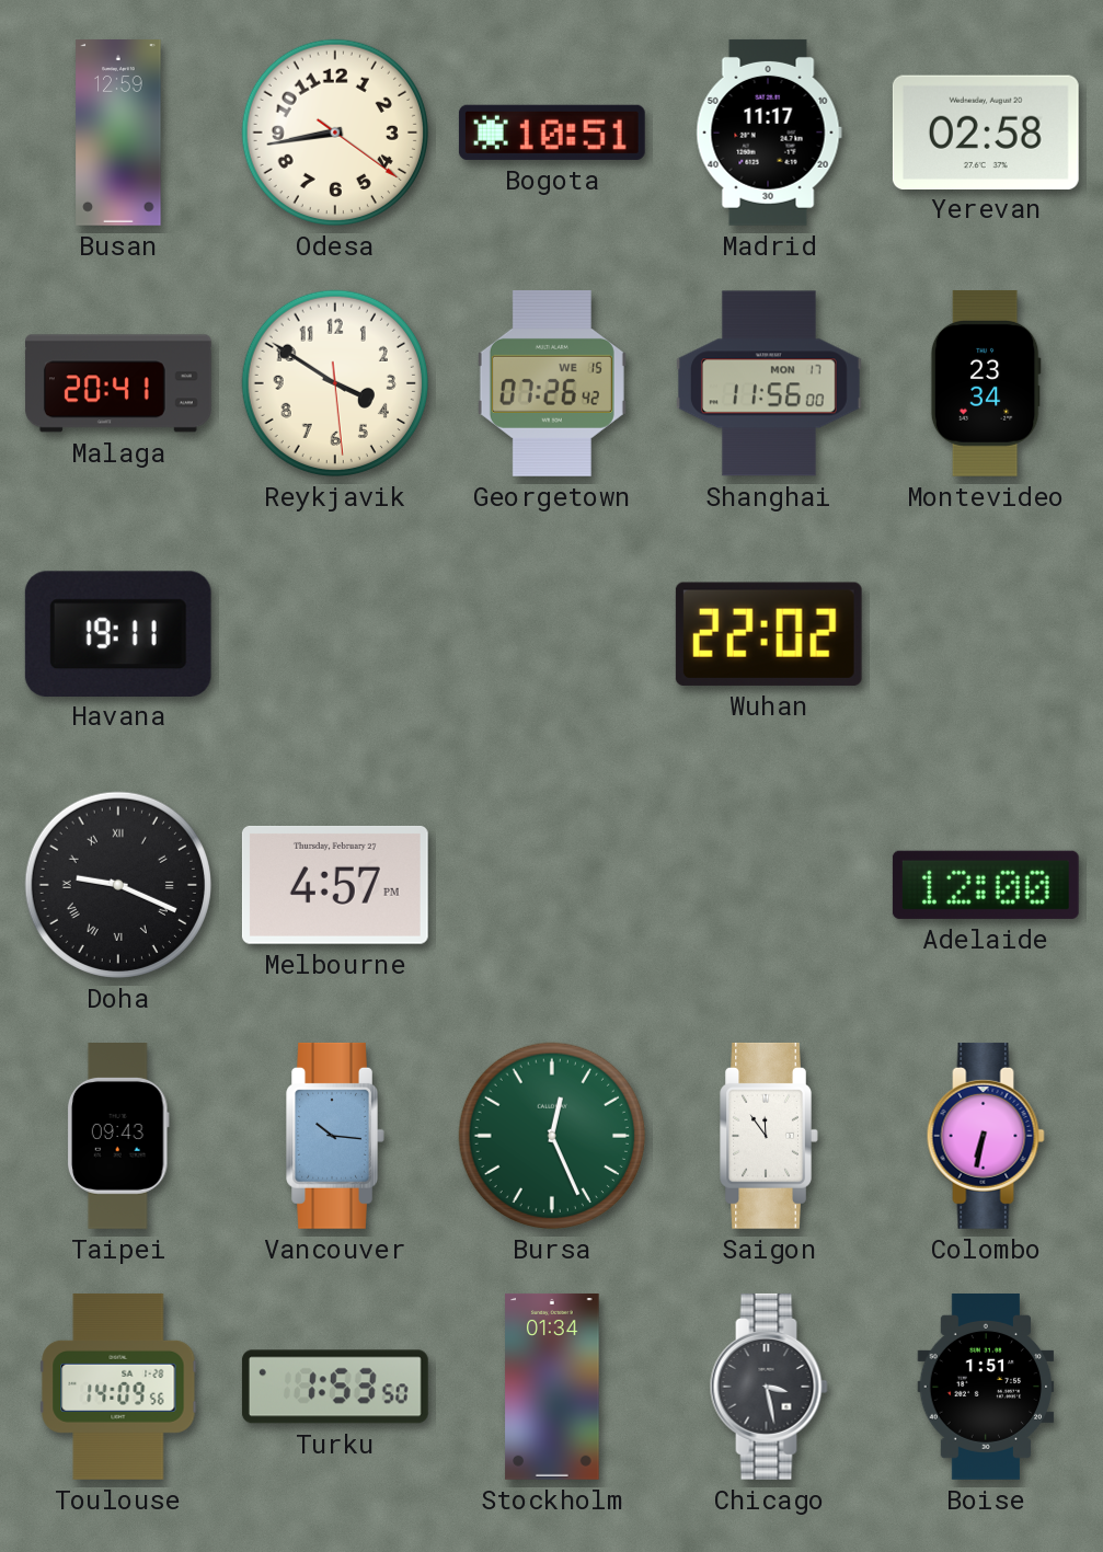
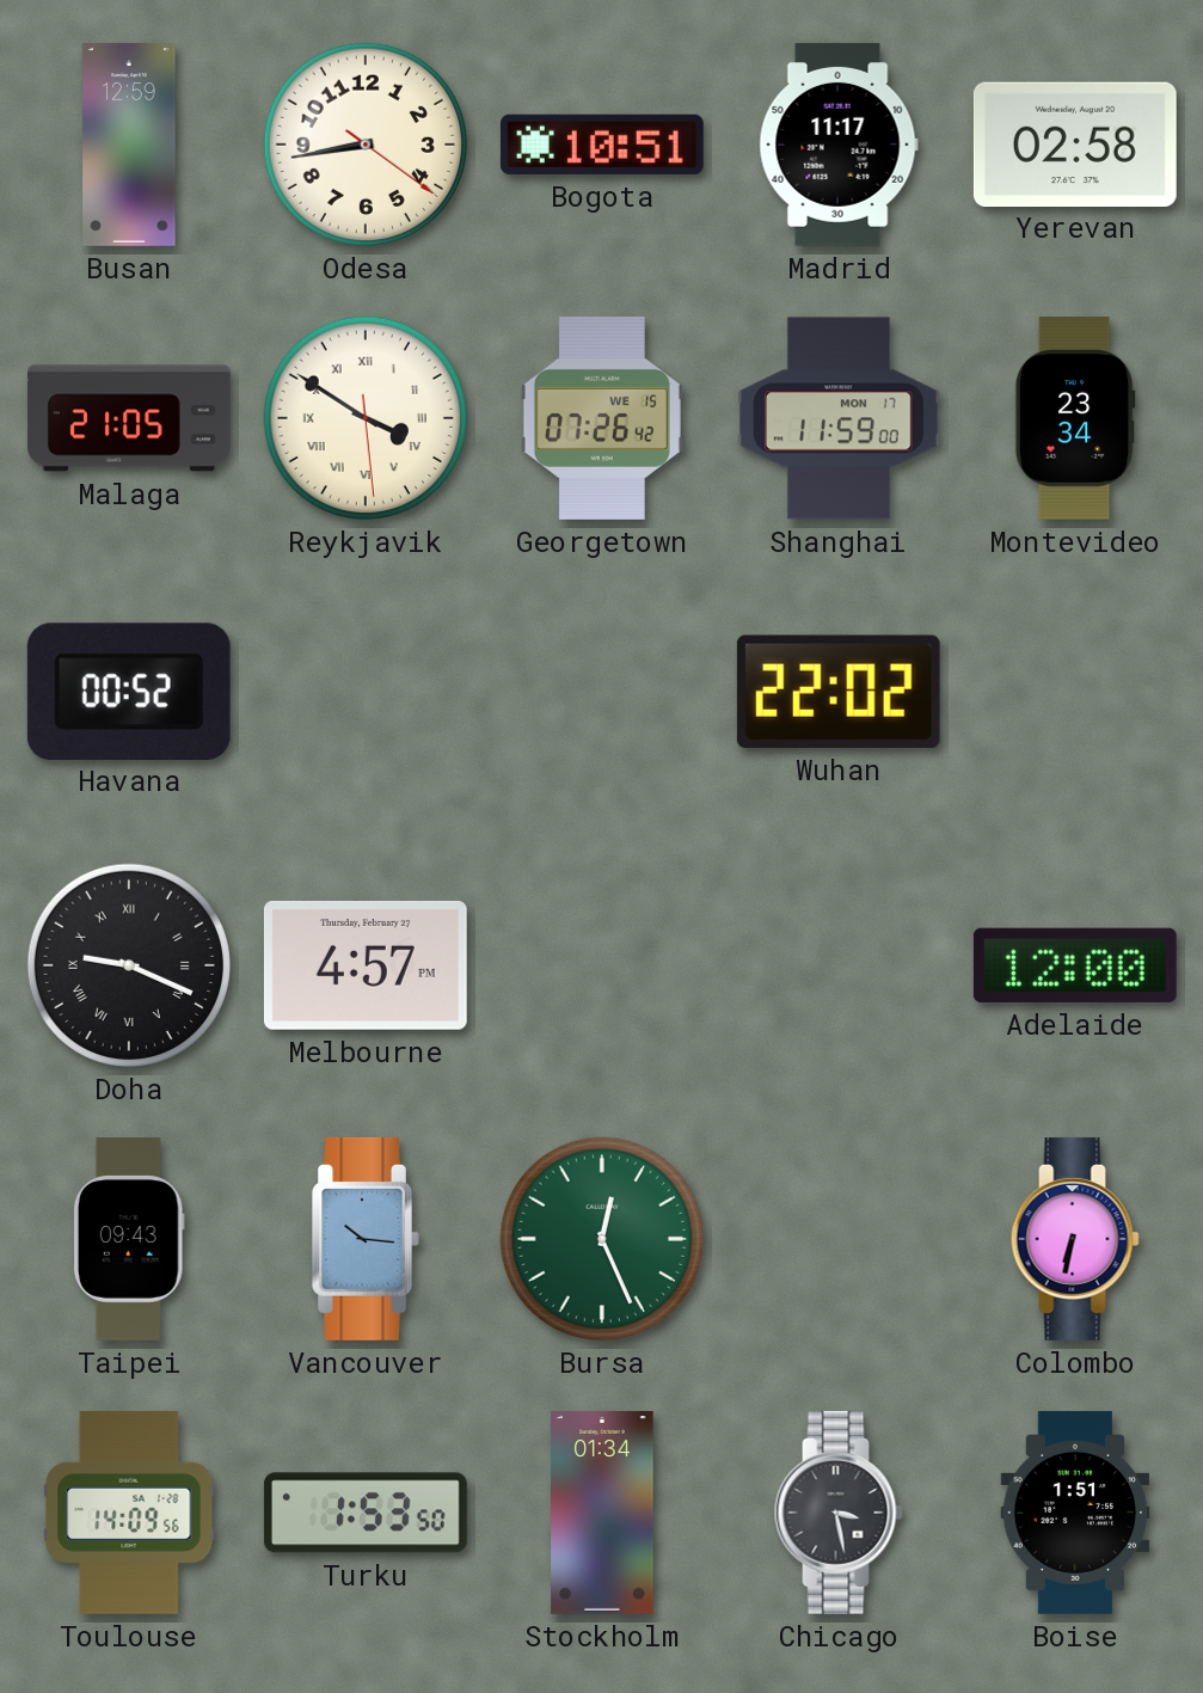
Malaga: 20:41 -> 21:05
Reykjavik numerals: Arabic -> Roman
Shanghai: 11:56 -> 11:59
Havana: 19:11 -> 00:52
Saigon: 11:54 -> none
